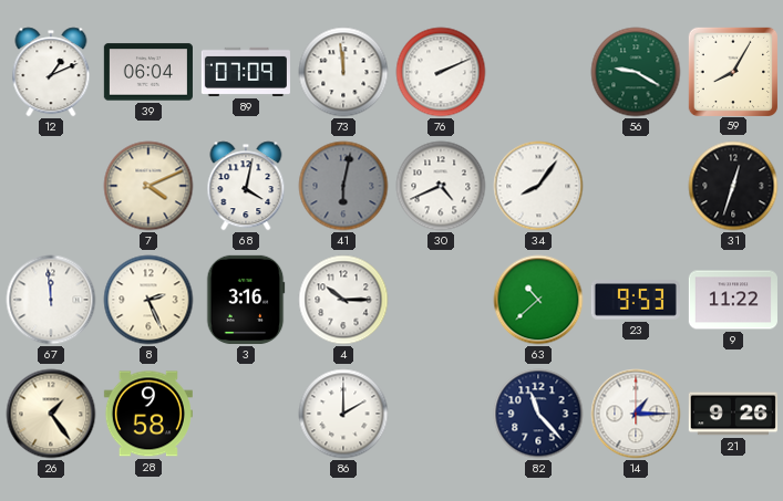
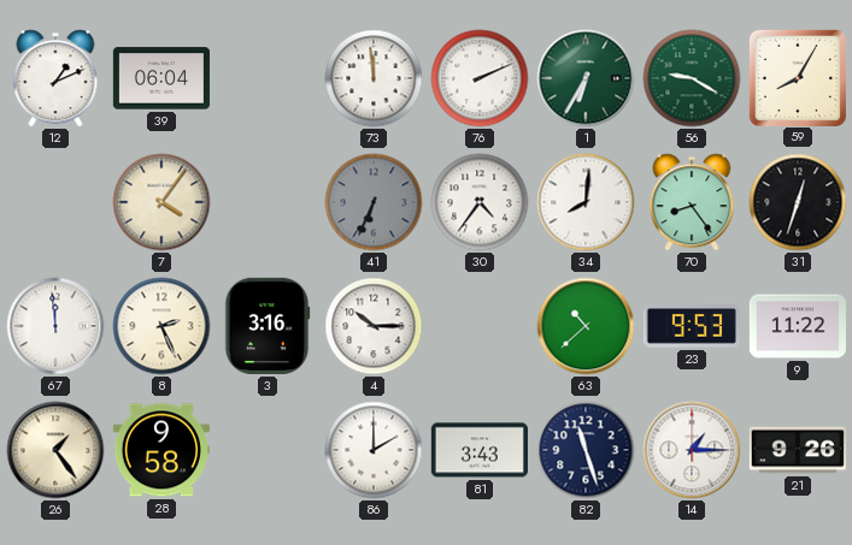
89: 07:09 -> none
1: none -> 6:35
7: 4:11 -> 4:06
68: 4:02 -> none
41: 6:02 -> 6:34
30: 4:41 -> 4:36
34: 8:06 -> 8:01
70: none -> 8:24
81: none -> 3:43
82: 11:23 -> 11:27
